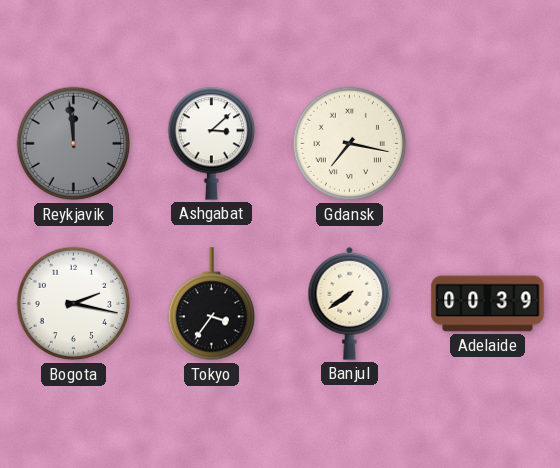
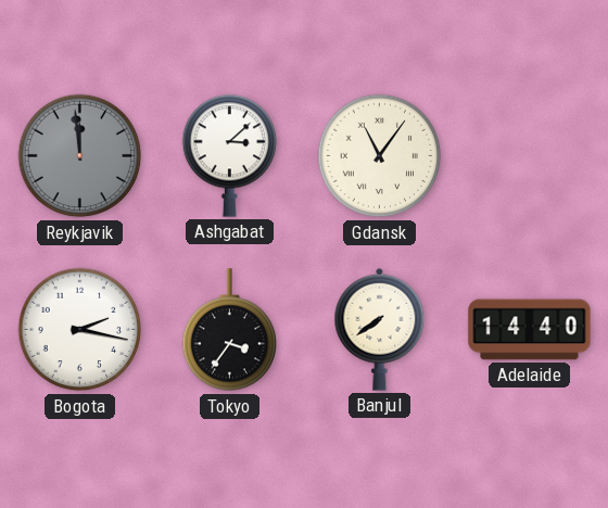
Gdansk: 7:17 -> 11:06
Adelaide: 00:39 -> 14:40
